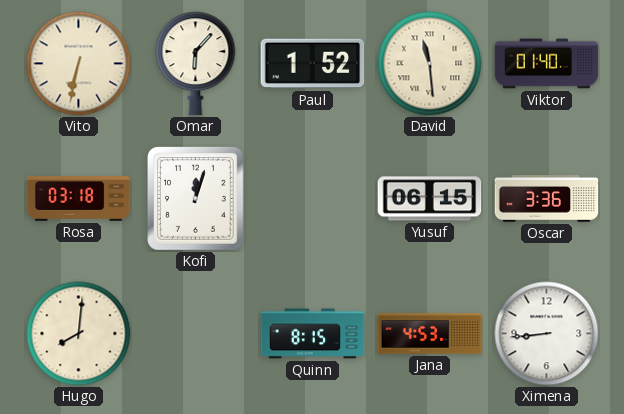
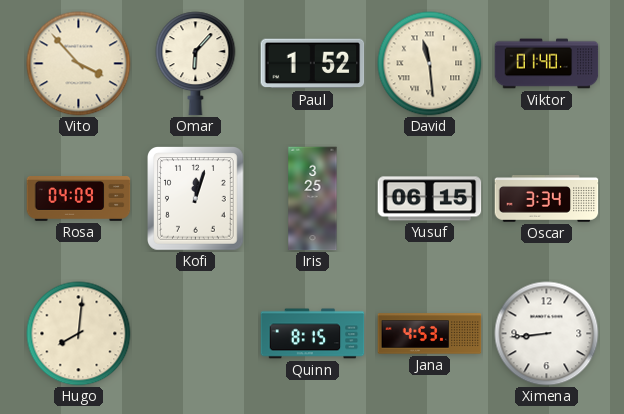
Vito: 6:32 -> 3:53
Rosa: 03:18 -> 04:09
Iris: none -> 3:25
Oscar: 3:36 -> 3:34
